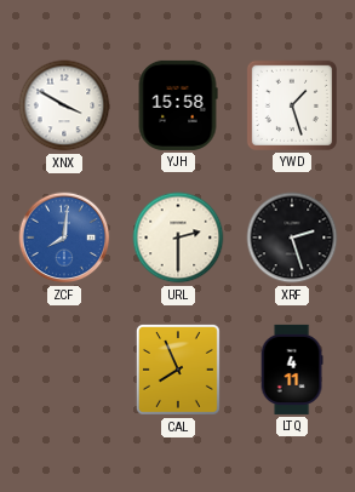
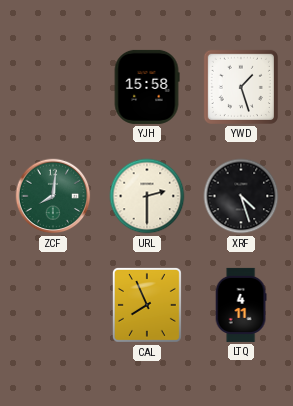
XNX: 3:50 -> none
ZCF dial: blue -> green
XRF: 2:27 -> 4:27
